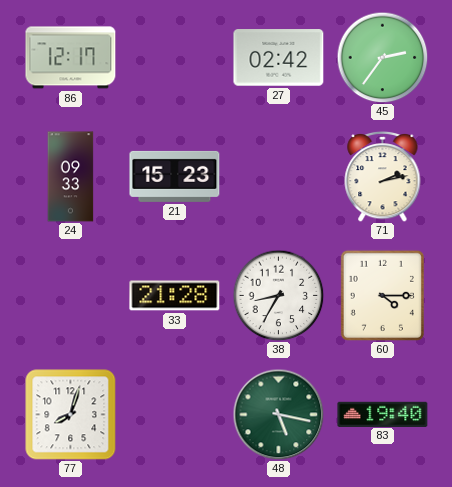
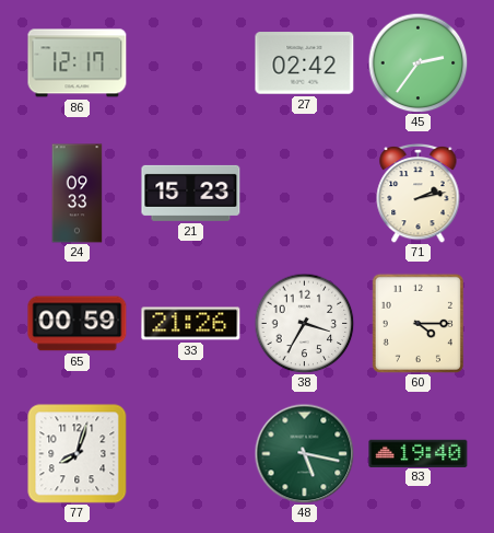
65: none -> 00:59
33: 21:28 -> 21:26
38: 8:35 -> 3:35
